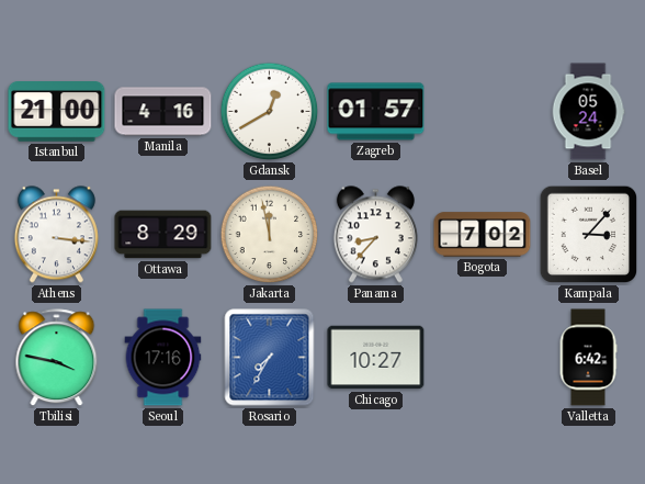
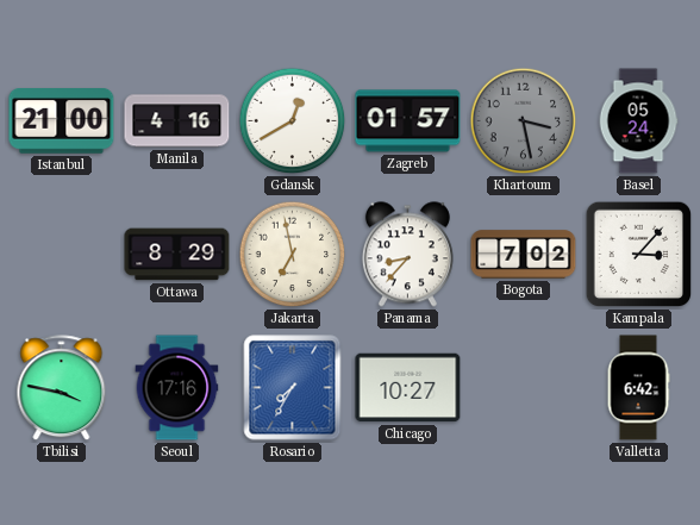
Khartoum: none -> 3:28
Athens: 3:16 -> none
Jakarta: 11:58 -> 6:58
